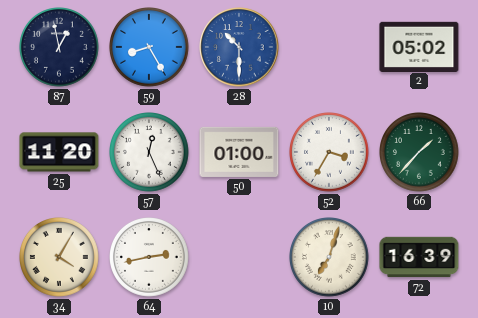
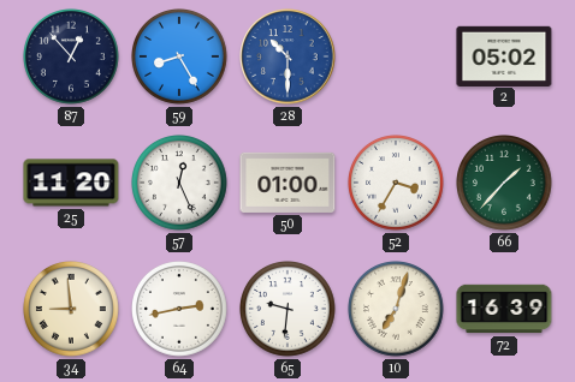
87: 12:58 -> 12:53
34: 4:05 -> 8:59
65: none -> 9:31
